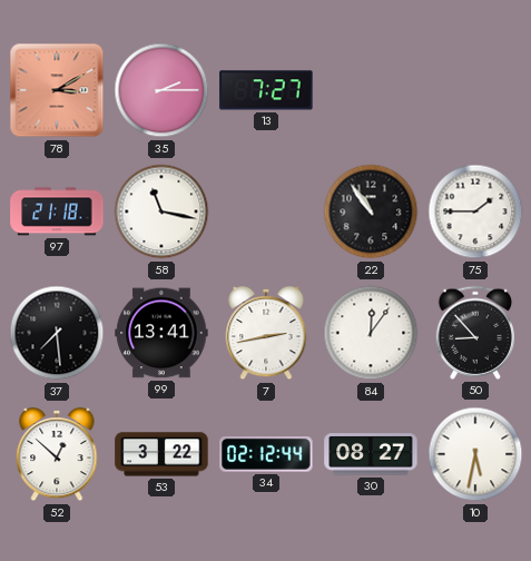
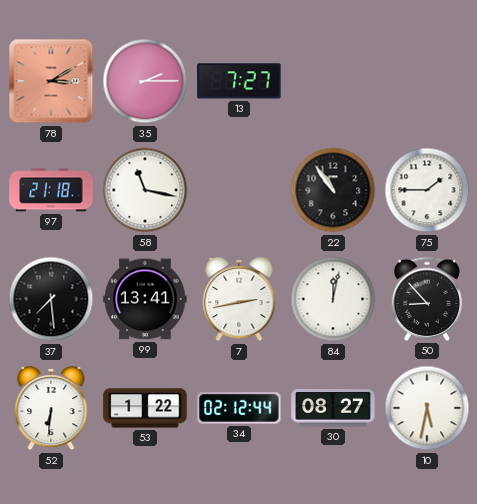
84: 12:06 -> 12:02
52: 12:52 -> 6:31
53: 3:22 -> 1:22
